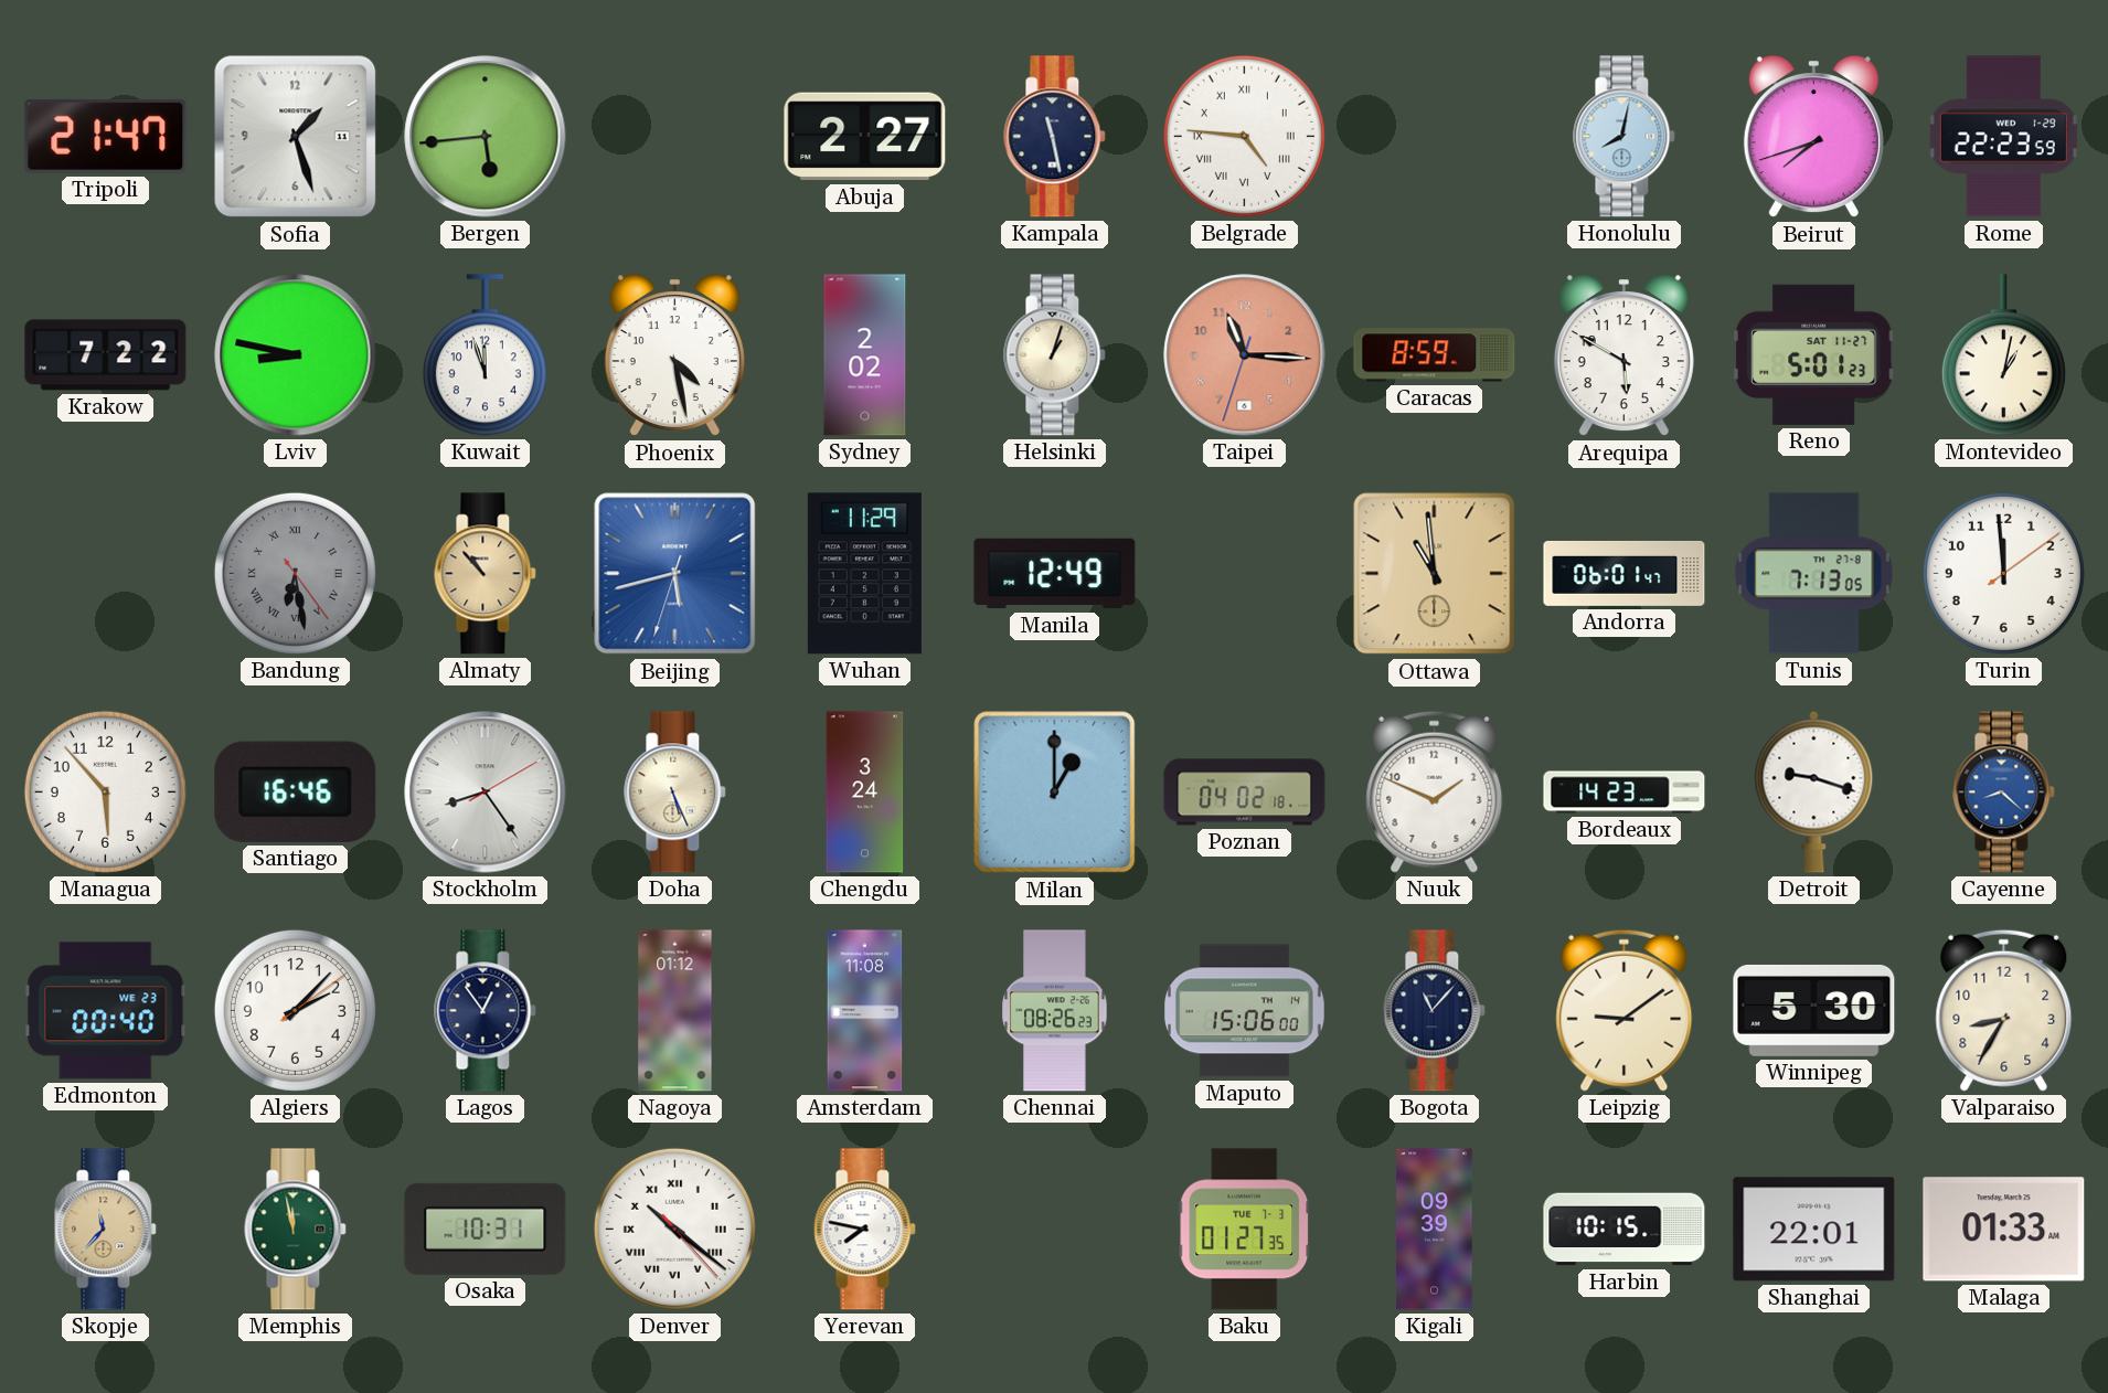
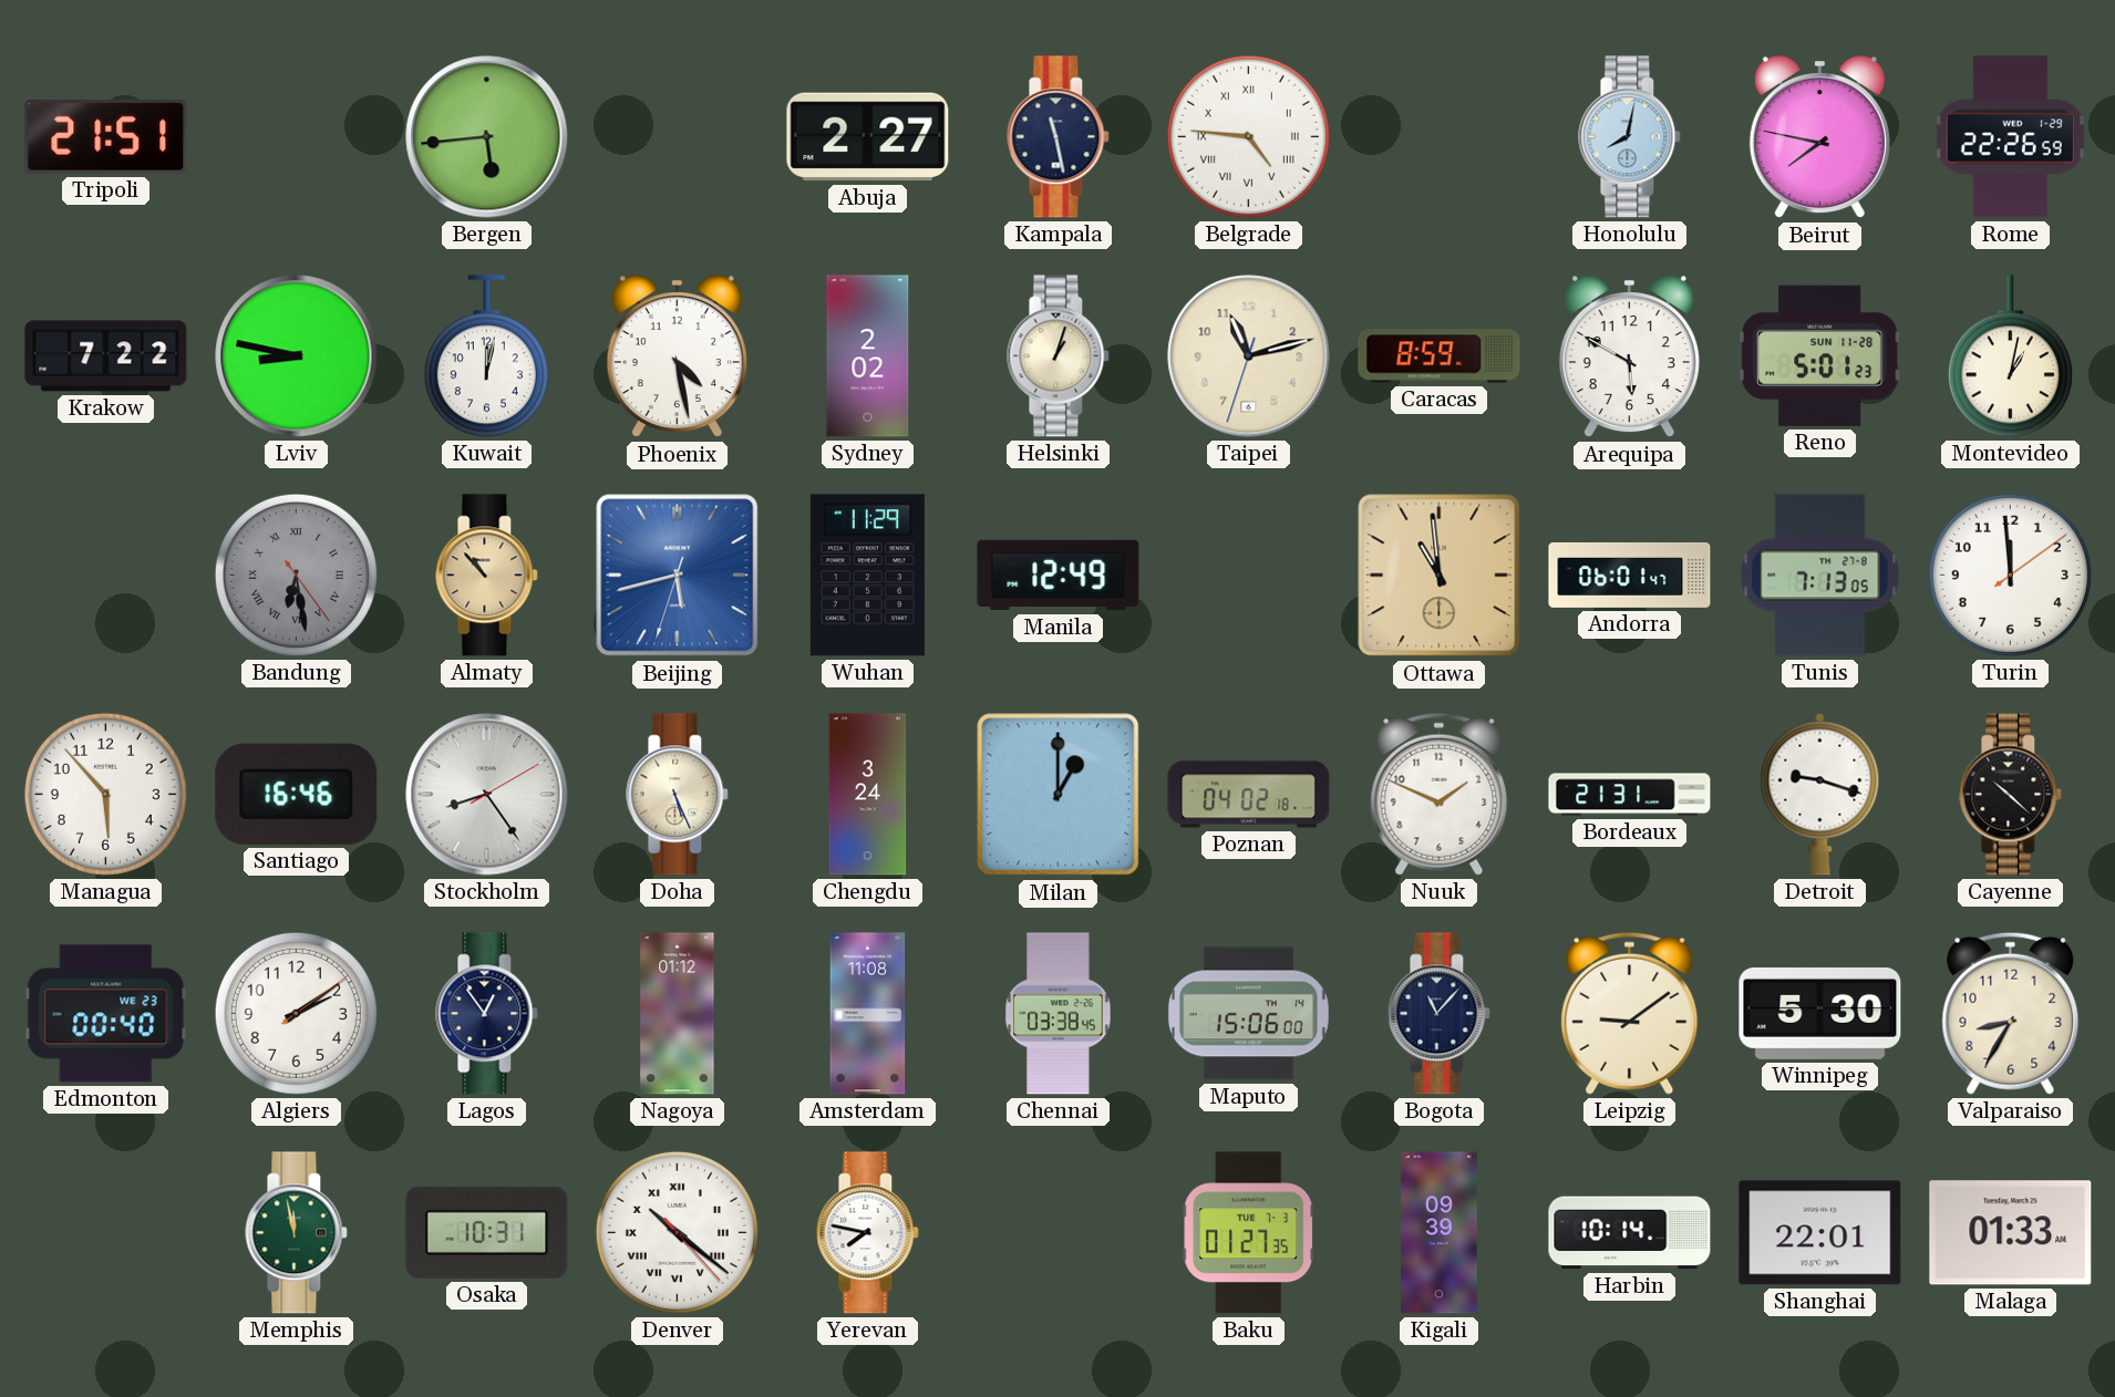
Tripoli: 21:47 -> 21:51
Sofia: 1:27 -> none
Beirut: 7:42 -> 7:47
Rome: 22:23 -> 22:26
Kuwait: 11:57 -> 12:02
Taipei: 11:15 -> 11:12
Taipei dial: salmon -> cream
Reno date: SAT 11-27 -> SUN 11-28
Bordeaux: 14:23 -> 21:31
Cayenne: 8:22 -> 10:22
Cayenne dial: blue -> black
Algiers: 2:07 -> 2:09
Chennai: 08:26 -> 03:38
Skopje: 11:37 -> none
Harbin: 10:15 -> 10:14
